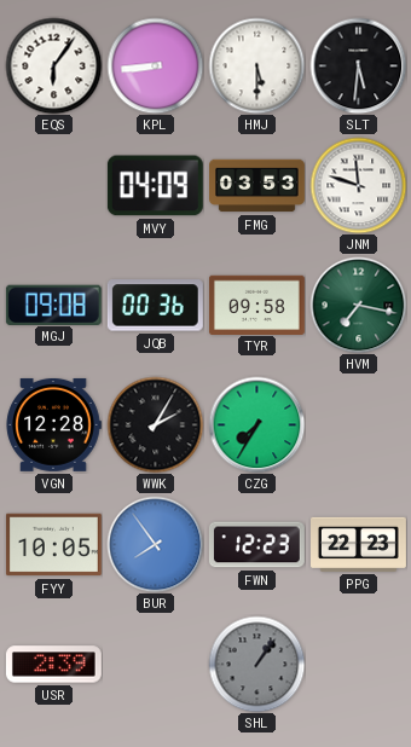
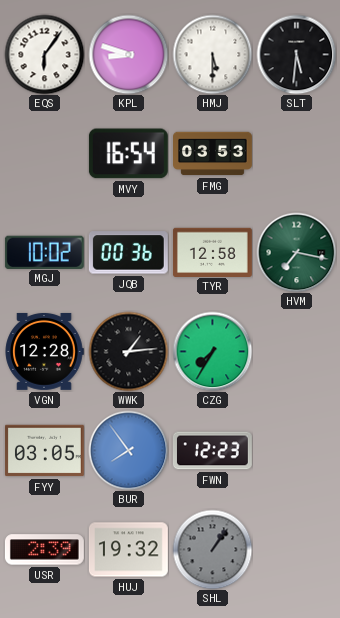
KPL: 8:44 -> 8:48
MVY: 04:09 -> 16:54
JNM: 11:48 -> none
MGJ: 09:08 -> 10:02
TYR: 09:58 -> 12:58
WWK: 2:05 -> 1:14
FYY: 10:05 -> 03:05
PPG: 22:23 -> none
HUJ: none -> 19:32
